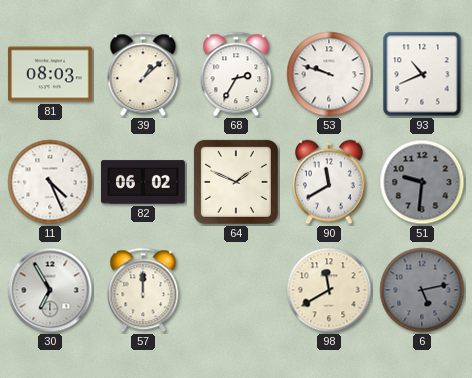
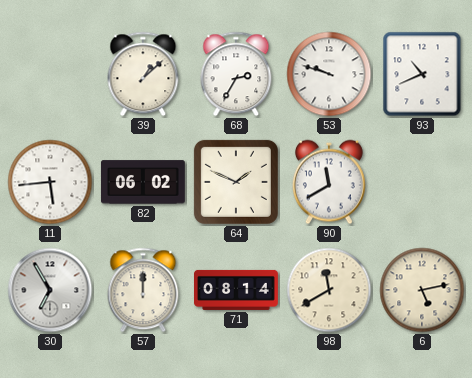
81: 08:03 -> none
11: 4:26 -> 5:44
51: 9:31 -> none
71: none -> 08:14
6 dial: grey -> cream
